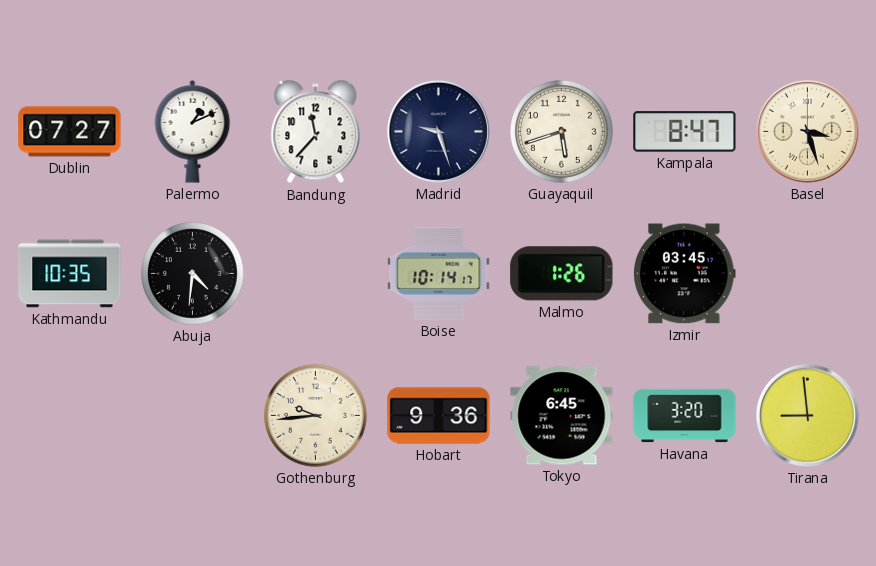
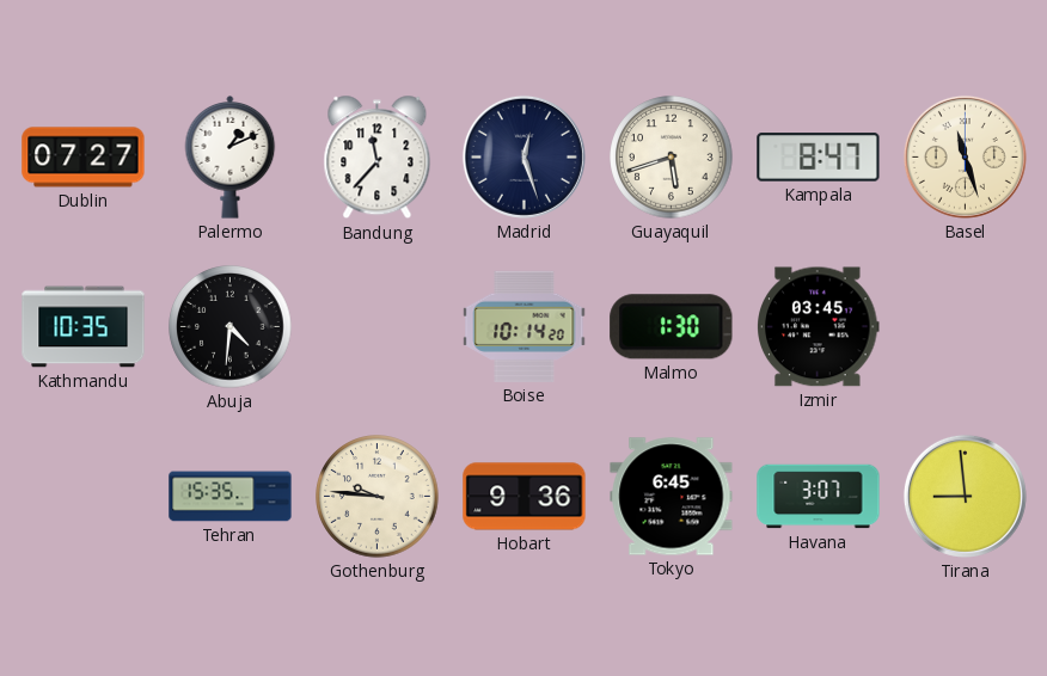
Madrid: 9:27 -> 12:27
Basel: 3:27 -> 11:27
Boise: 10:14:17 -> 10:14:20
Malmo: 1:26 -> 1:30
Tehran: none -> 15:35
Gothenburg: 9:44 -> 9:46
Havana: 3:20 -> 3:07
